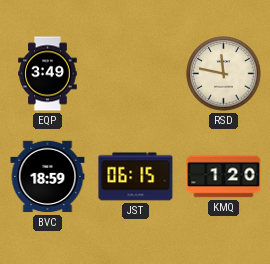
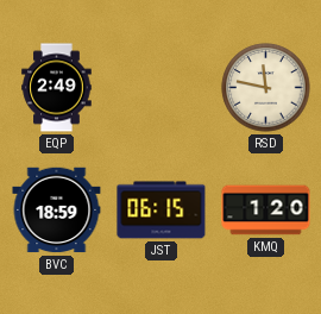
EQP: 3:49 -> 2:49
